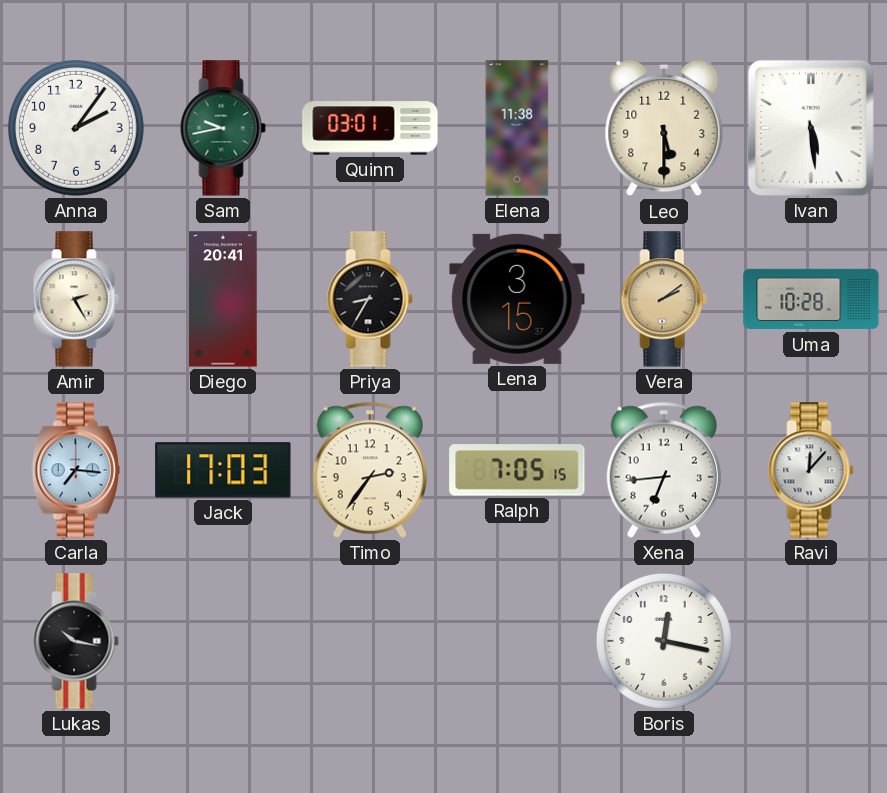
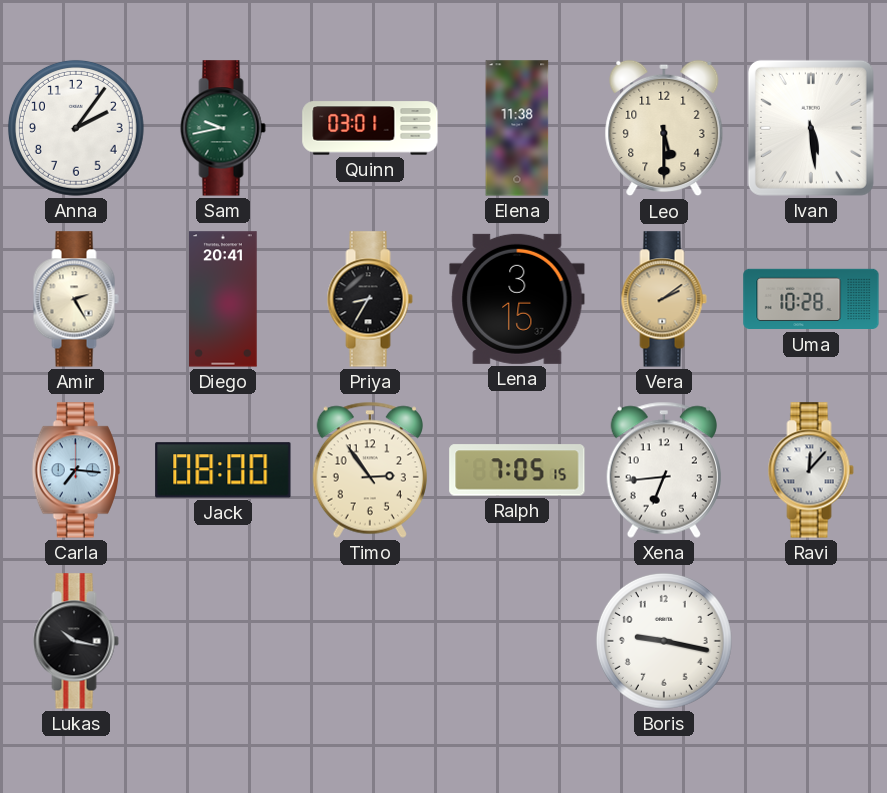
Jack: 17:03 -> 08:00
Timo: 2:36 -> 2:54
Boris: 12:17 -> 9:17
